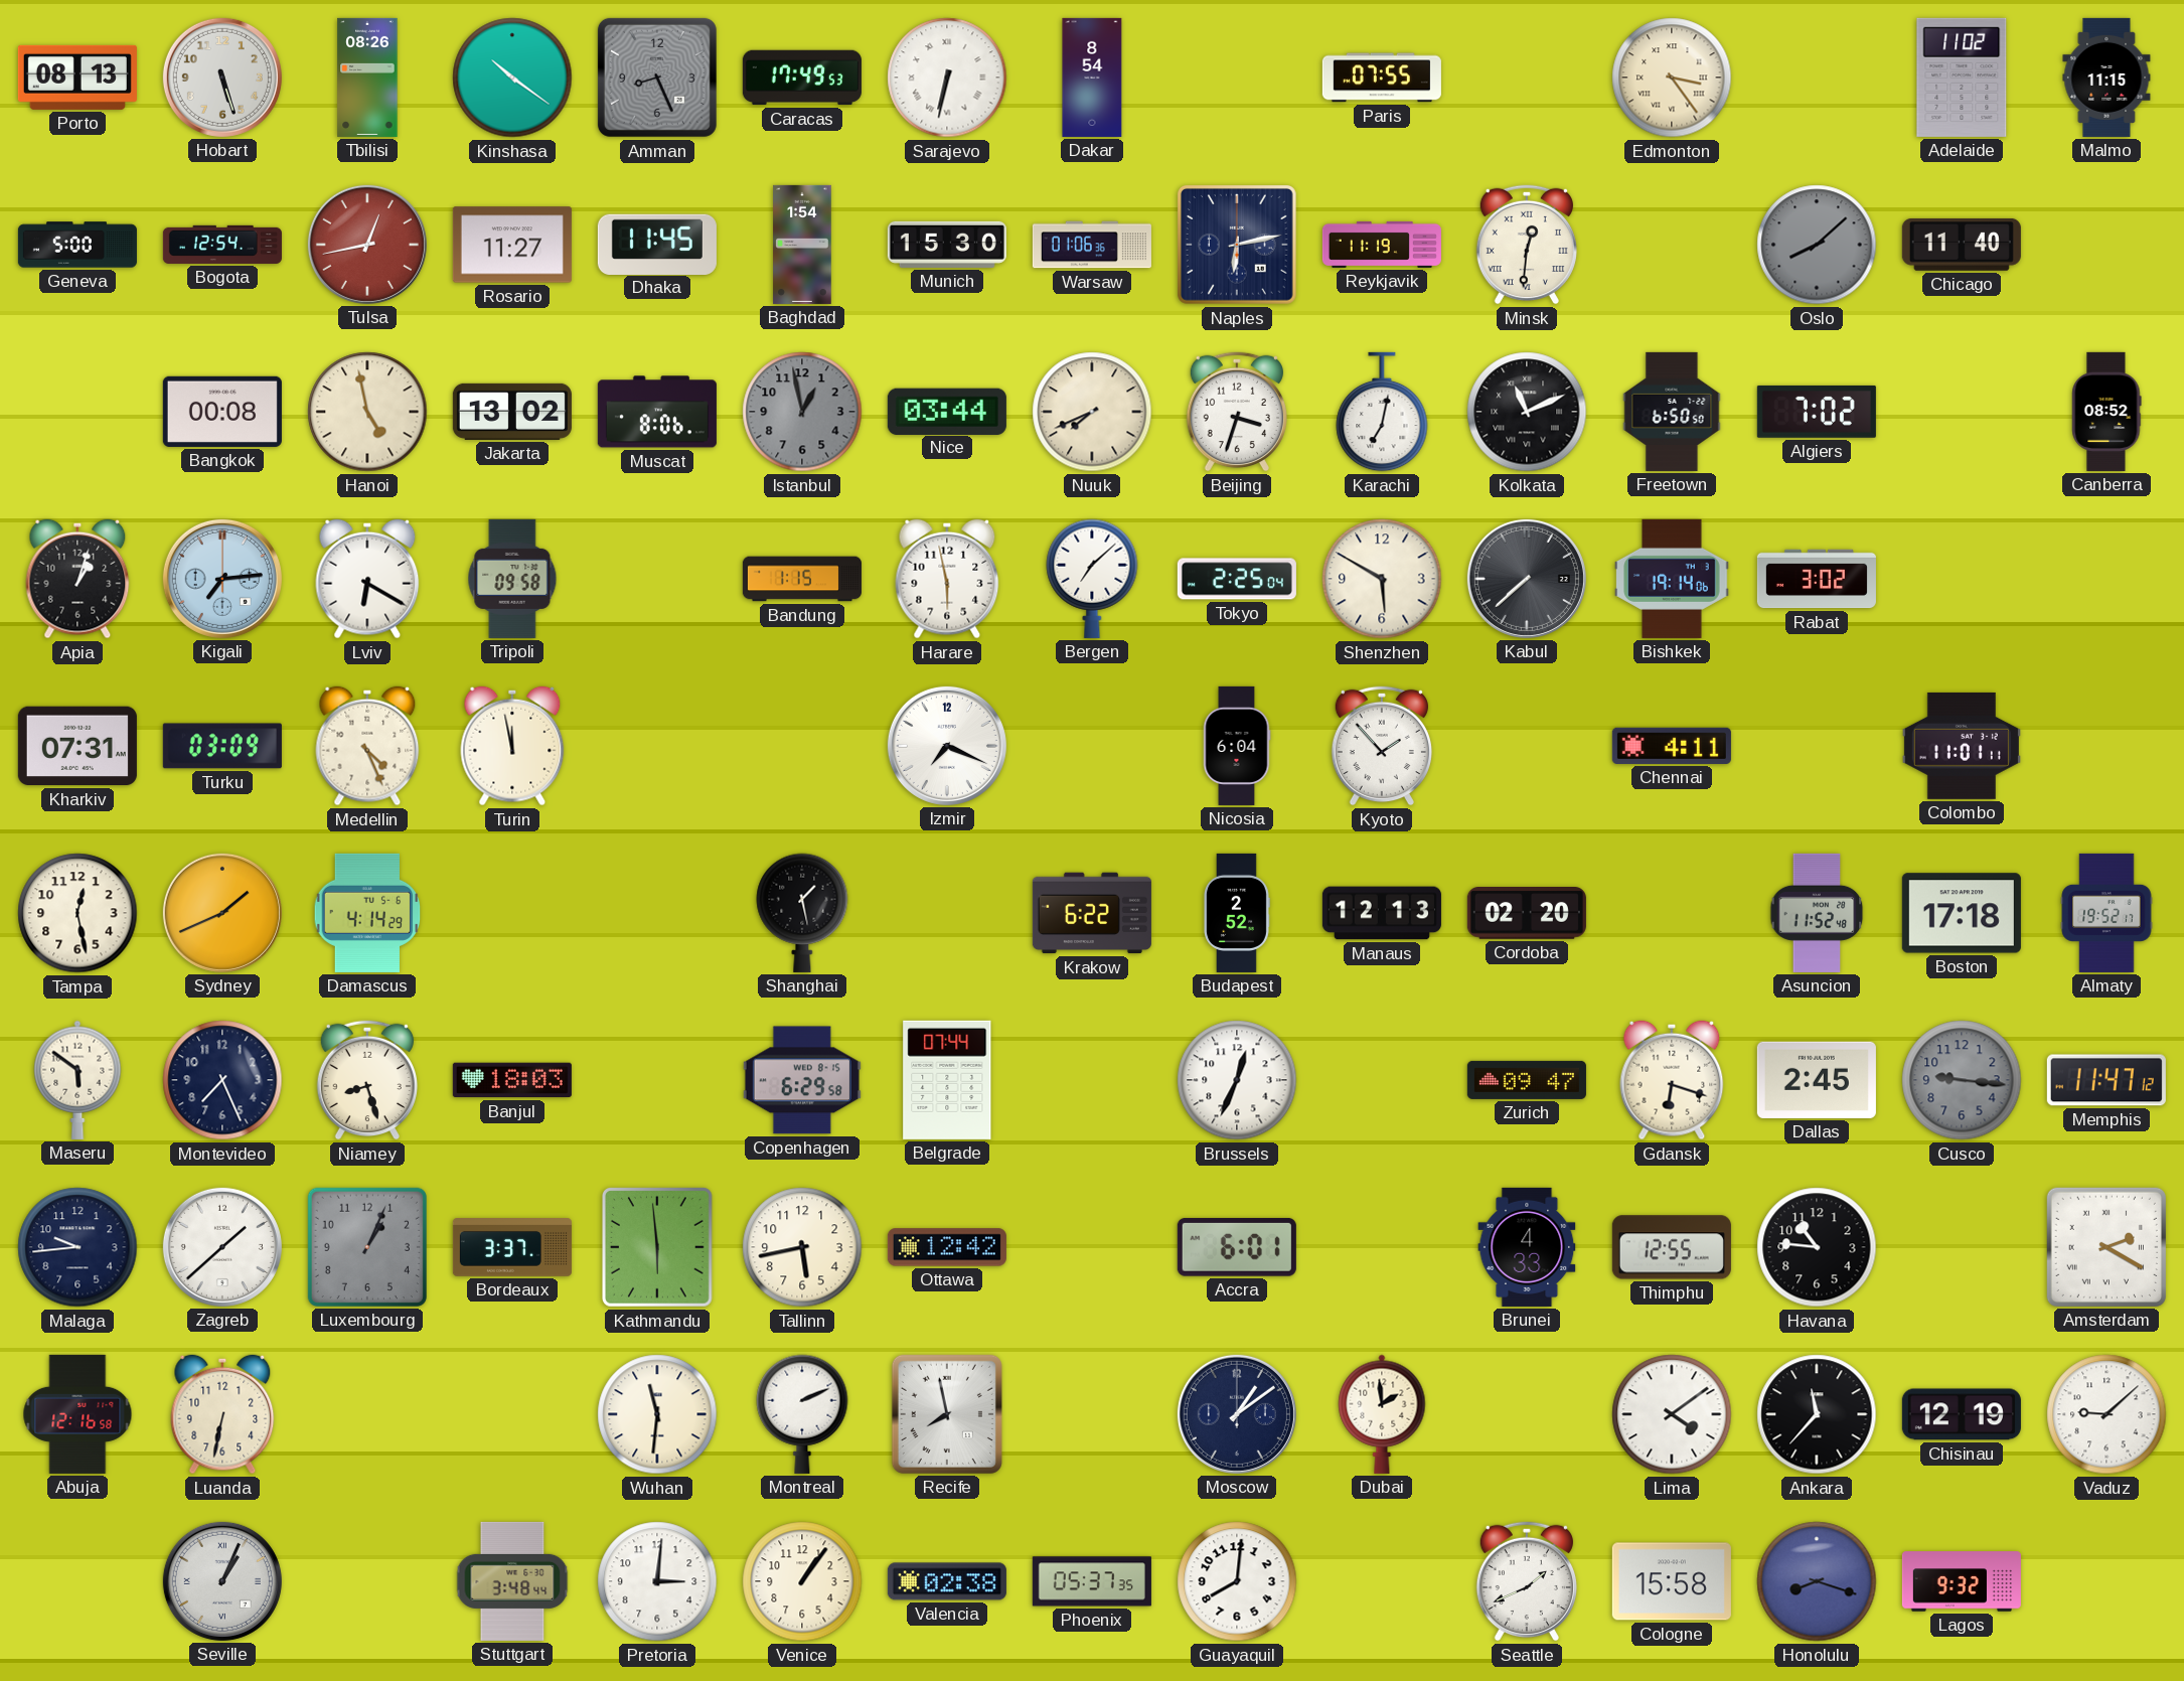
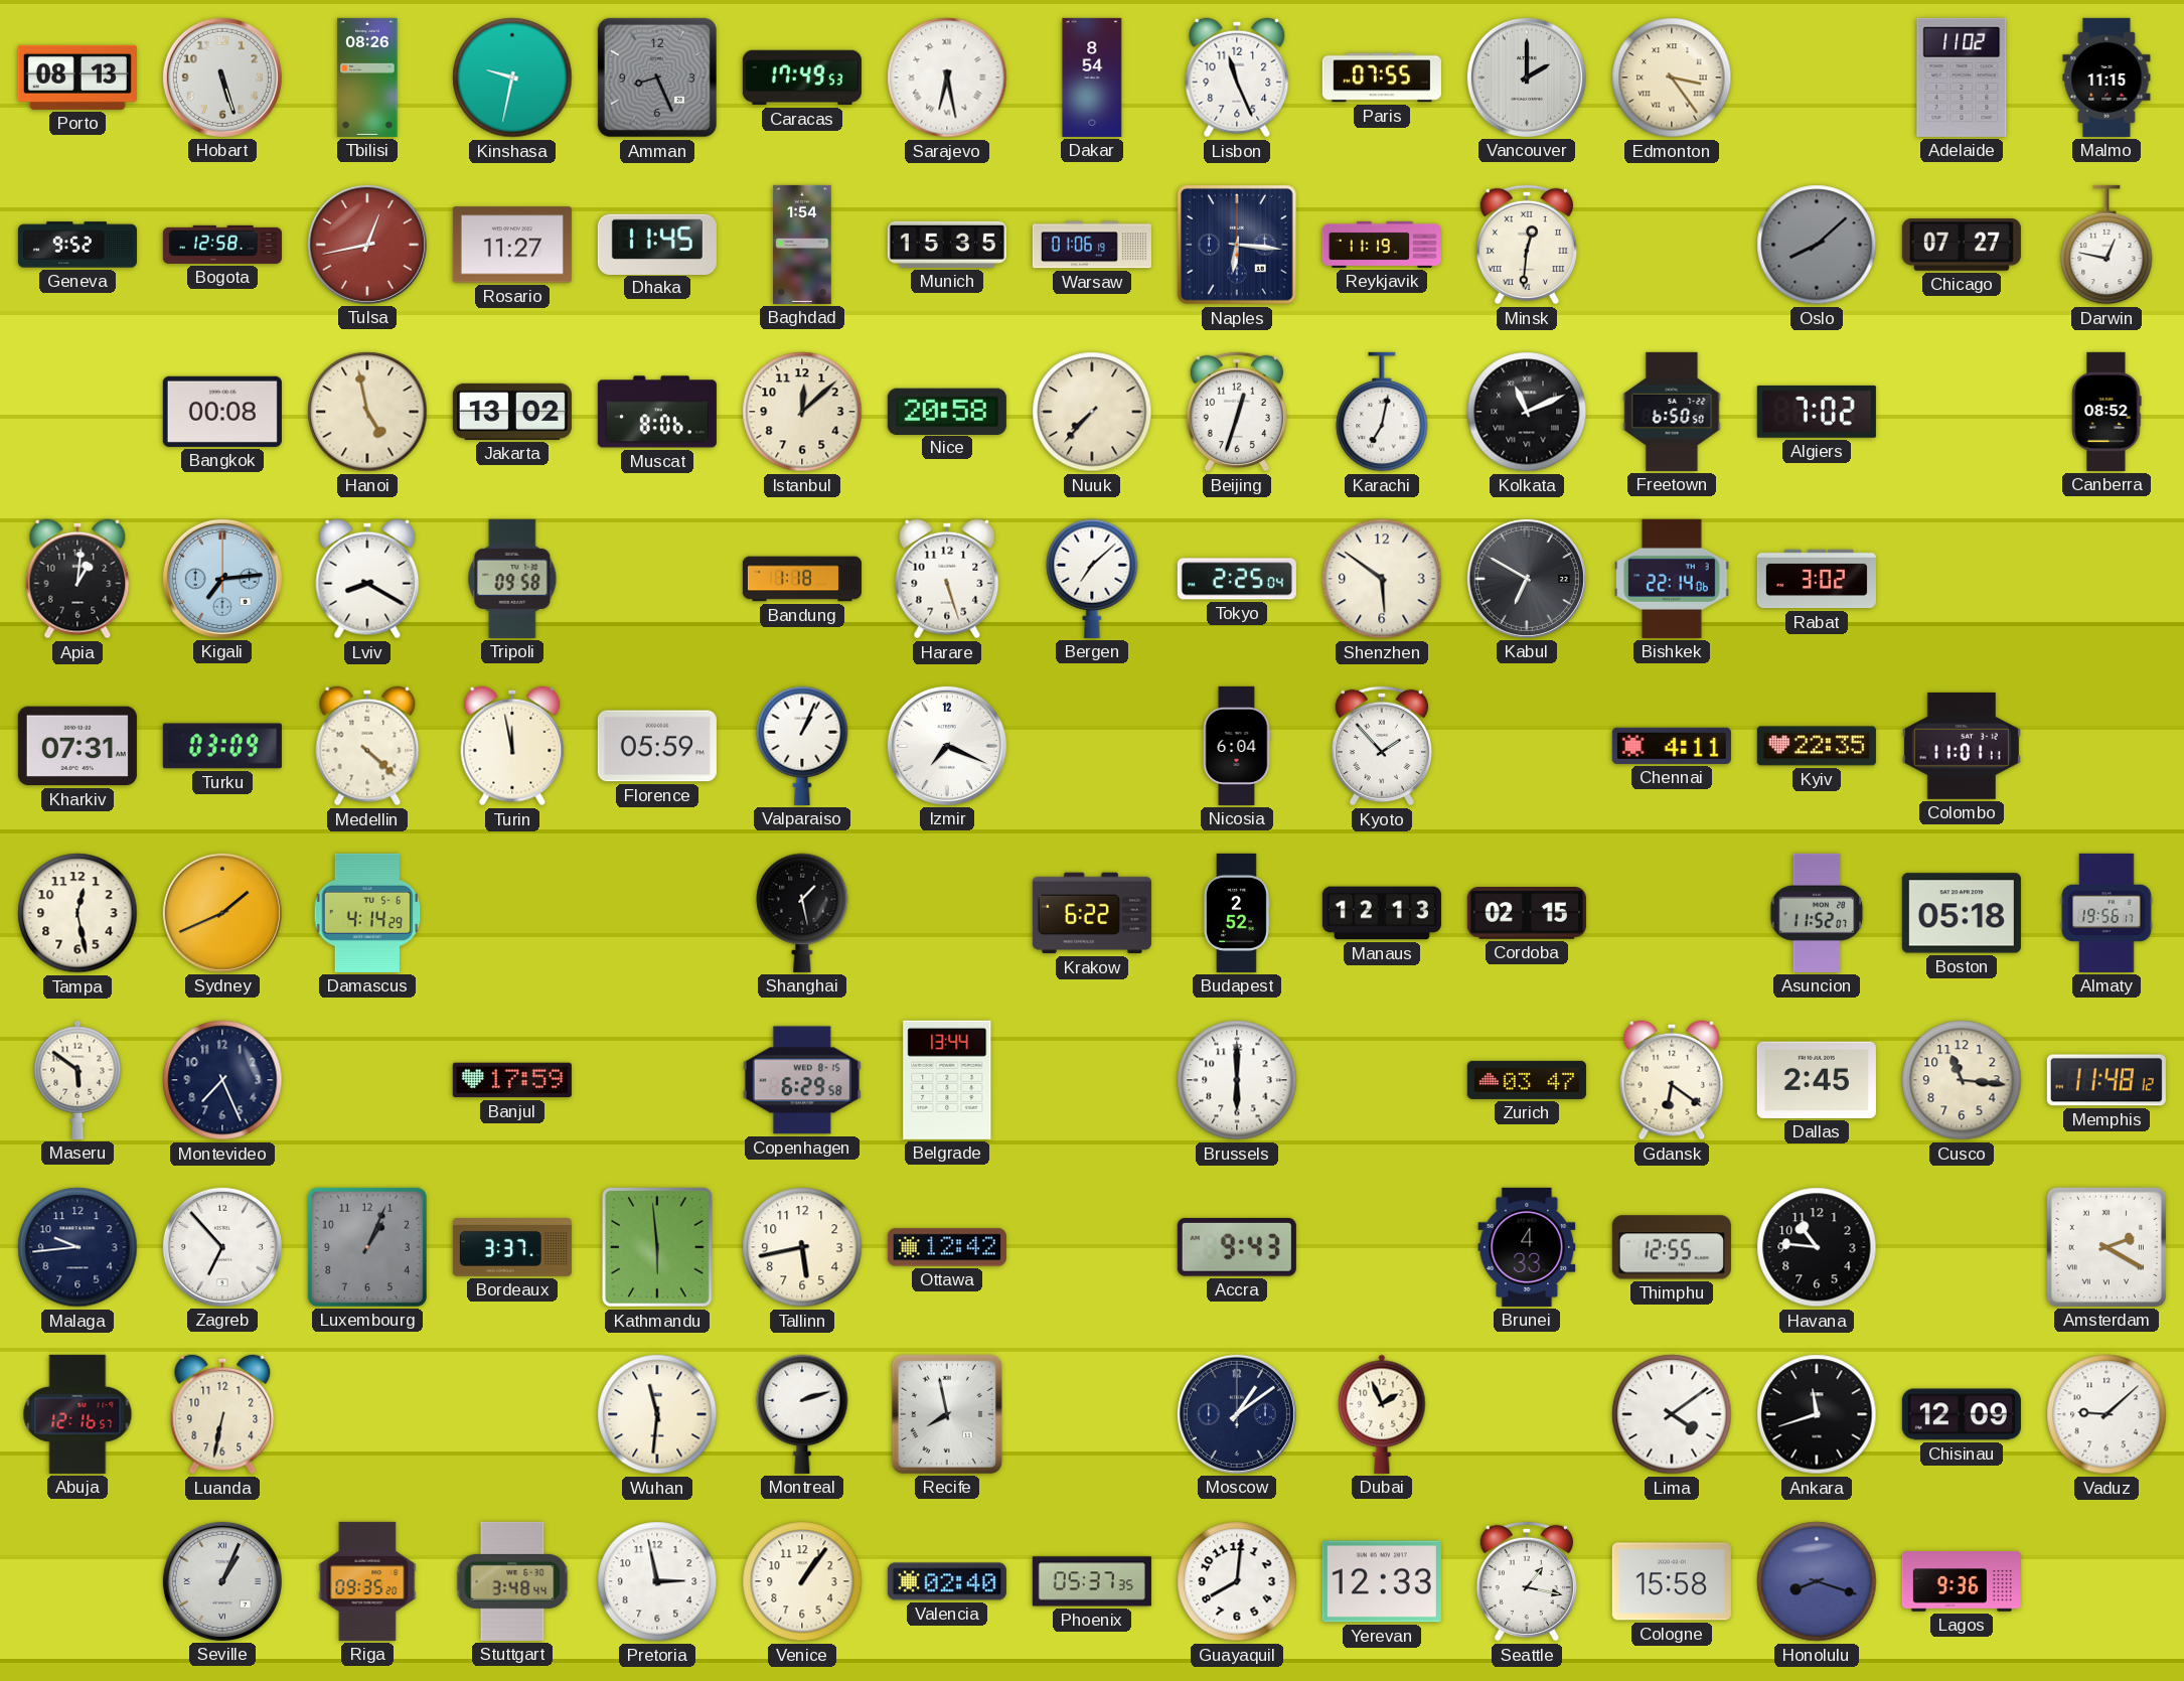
Kinshasa: 10:21 -> 9:32
Sarajevo: 6:32 -> 6:28
Lisbon: none -> 11:26
Vancouver: none -> 2:00
Geneva: 5:00 -> 9:52
Bogota: 12:54 -> 12:58
Munich: 15:30 -> 15:35
Warsaw: 01:06:36 -> 01:06:19
Naples: 6:13 -> 6:16
Chicago: 11:40 -> 07:27
Darwin: none -> 12:47
Istanbul: 12:58 -> 12:08
Istanbul dial: grey -> cream
Nice: 03:44 -> 20:58
Nuuk: 7:41 -> 7:37
Beijing: 3:33 -> 12:33
Apia: 1:03 -> 1:01
Lviv: 6:20 -> 8:20
Bandung: 1:15 -> 1:18
Harare: 5:58 -> 5:27
Shenzhen: 5:50 -> 5:51
Kabul: 7:38 -> 6:50
Bishkek: 19:14 -> 22:14
Medellin: 4:26 -> 4:22
Florence: none -> 05:59
Valparaiso: none -> 1:04
Kyiv: none -> 22:35
Cordoba: 02:20 -> 02:15
Asuncion: 11:52:48 -> 11:52:07
Boston: 17:18 -> 05:18
Almaty: 19:52 -> 19:56
Niamey: 8:27 -> none
Banjul: 18:03 -> 17:59
Belgrade: 07:44 -> 13:44
Brussels: 12:34 -> 6:00
Zurich: 09:47 -> 03:47
Gdansk: 6:18 -> 6:21
Cusco: 9:16 -> 11:16
Cusco dial: grey -> cream
Memphis: 11:47 -> 11:48
Zagreb: 1:38 -> 6:53
Accra: 6:01 -> 9:43
Abuja: 12:16:58 -> 12:16:57
Montreal: 2:11 -> 2:12
Dubai: 1:59 -> 1:56
Ankara: 11:37 -> 11:42
Chisinau: 12:19 -> 12:09
Riga: none -> 09:35
Pretoria: 3:01 -> 2:58
Valencia: 02:38 -> 02:40
Yerevan: none -> 12:33
Seattle: 1:41 -> 1:17
Lagos: 9:32 -> 9:36
